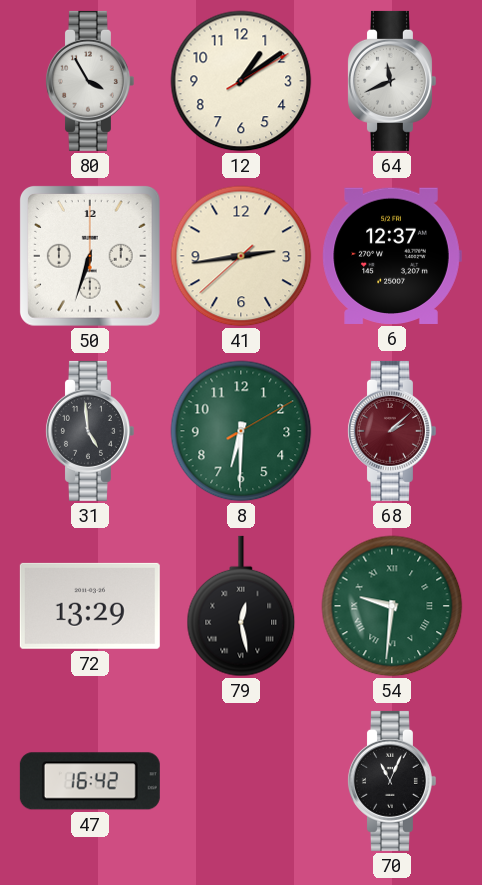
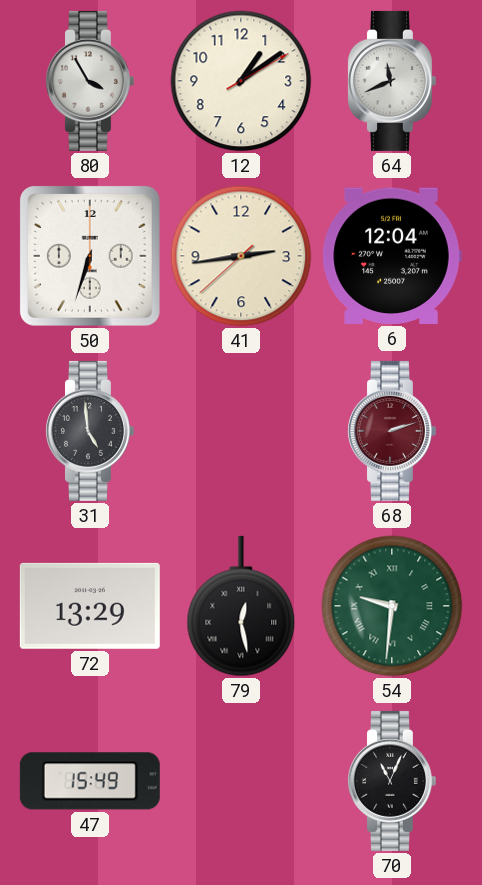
6: 12:37 -> 12:04
8: 6:30 -> none
68: 2:08 -> 2:12
47: 16:42 -> 15:49
